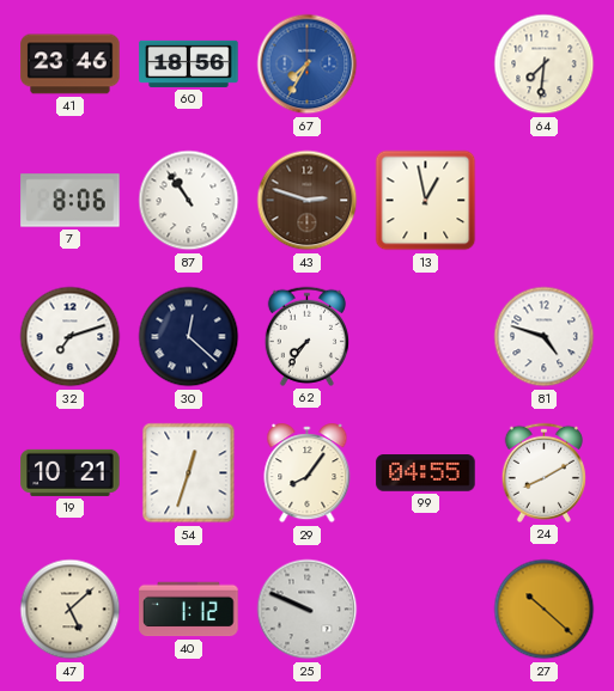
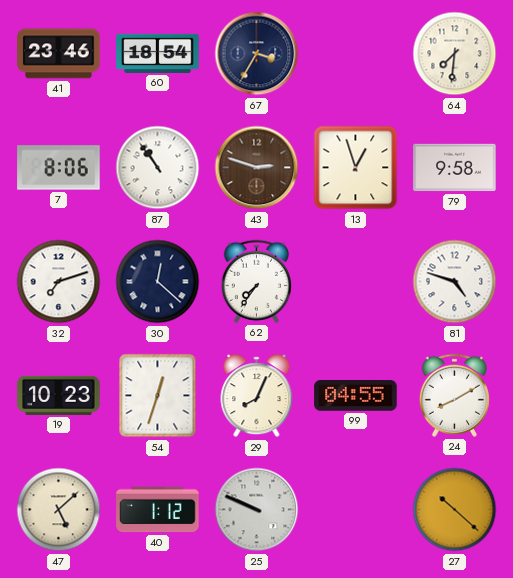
60: 18:56 -> 18:54
67: 7:35 -> 3:35
67 dial: blue -> navy
13: 12:58 -> 12:57
79: none -> 9:58
19: 10:21 -> 10:23
29: 8:06 -> 8:04
